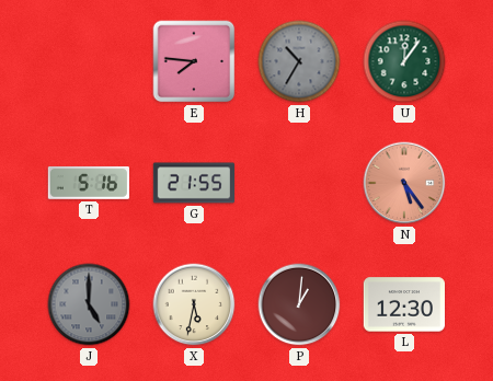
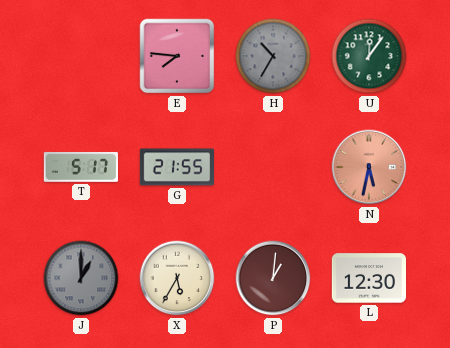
T: 5:16 -> 5:17
N: 5:24 -> 5:32
J: 5:00 -> 1:00
X: 5:32 -> 5:35
